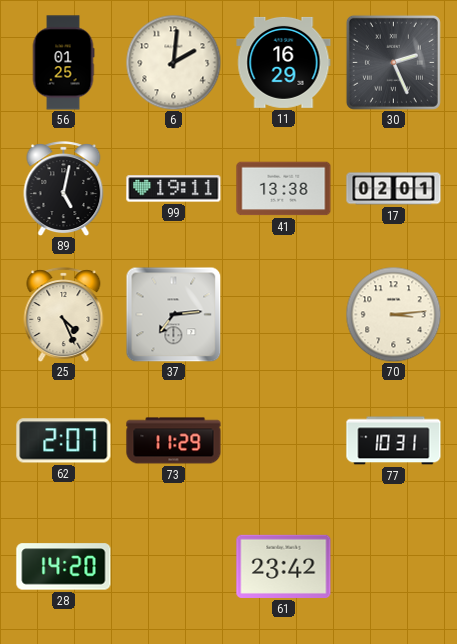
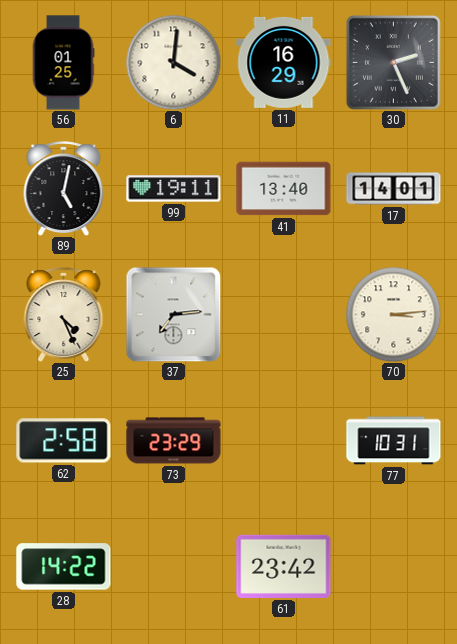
6: 2:01 -> 4:01
41: 13:38 -> 13:40
17: 02:01 -> 14:01
62: 2:07 -> 2:58
73: 11:29 -> 23:29
28: 14:20 -> 14:22
